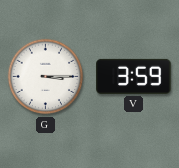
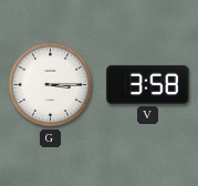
V: 3:59 -> 3:58
